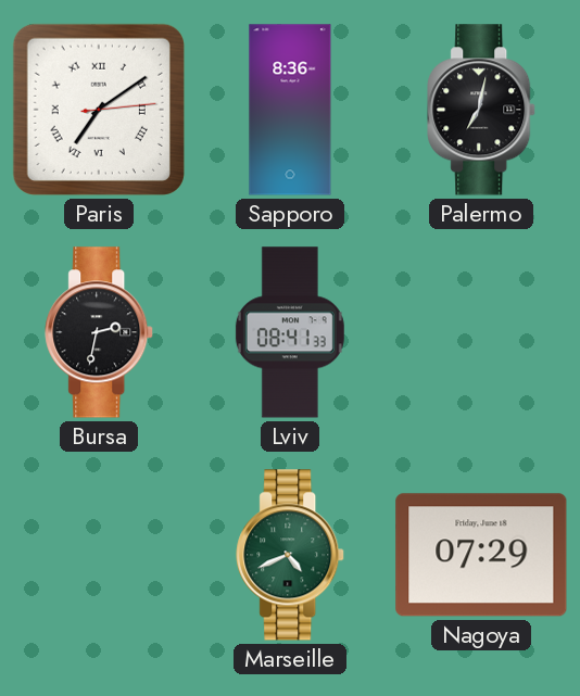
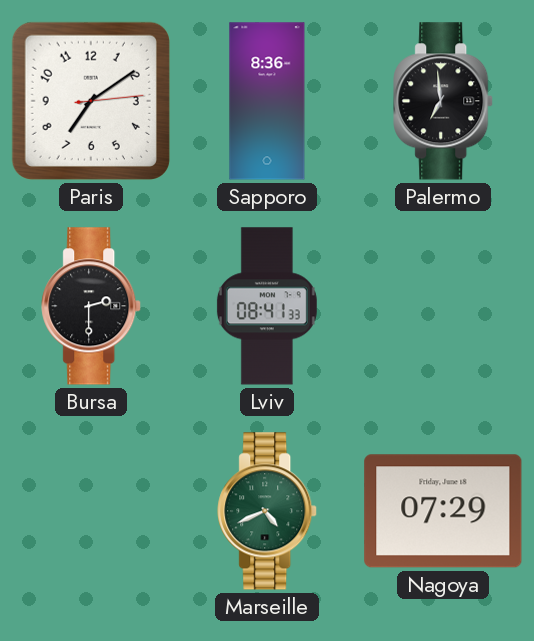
Paris numerals: Roman -> Arabic
Palermo: 7:02 -> 6:59
Bursa: 2:32 -> 2:30
